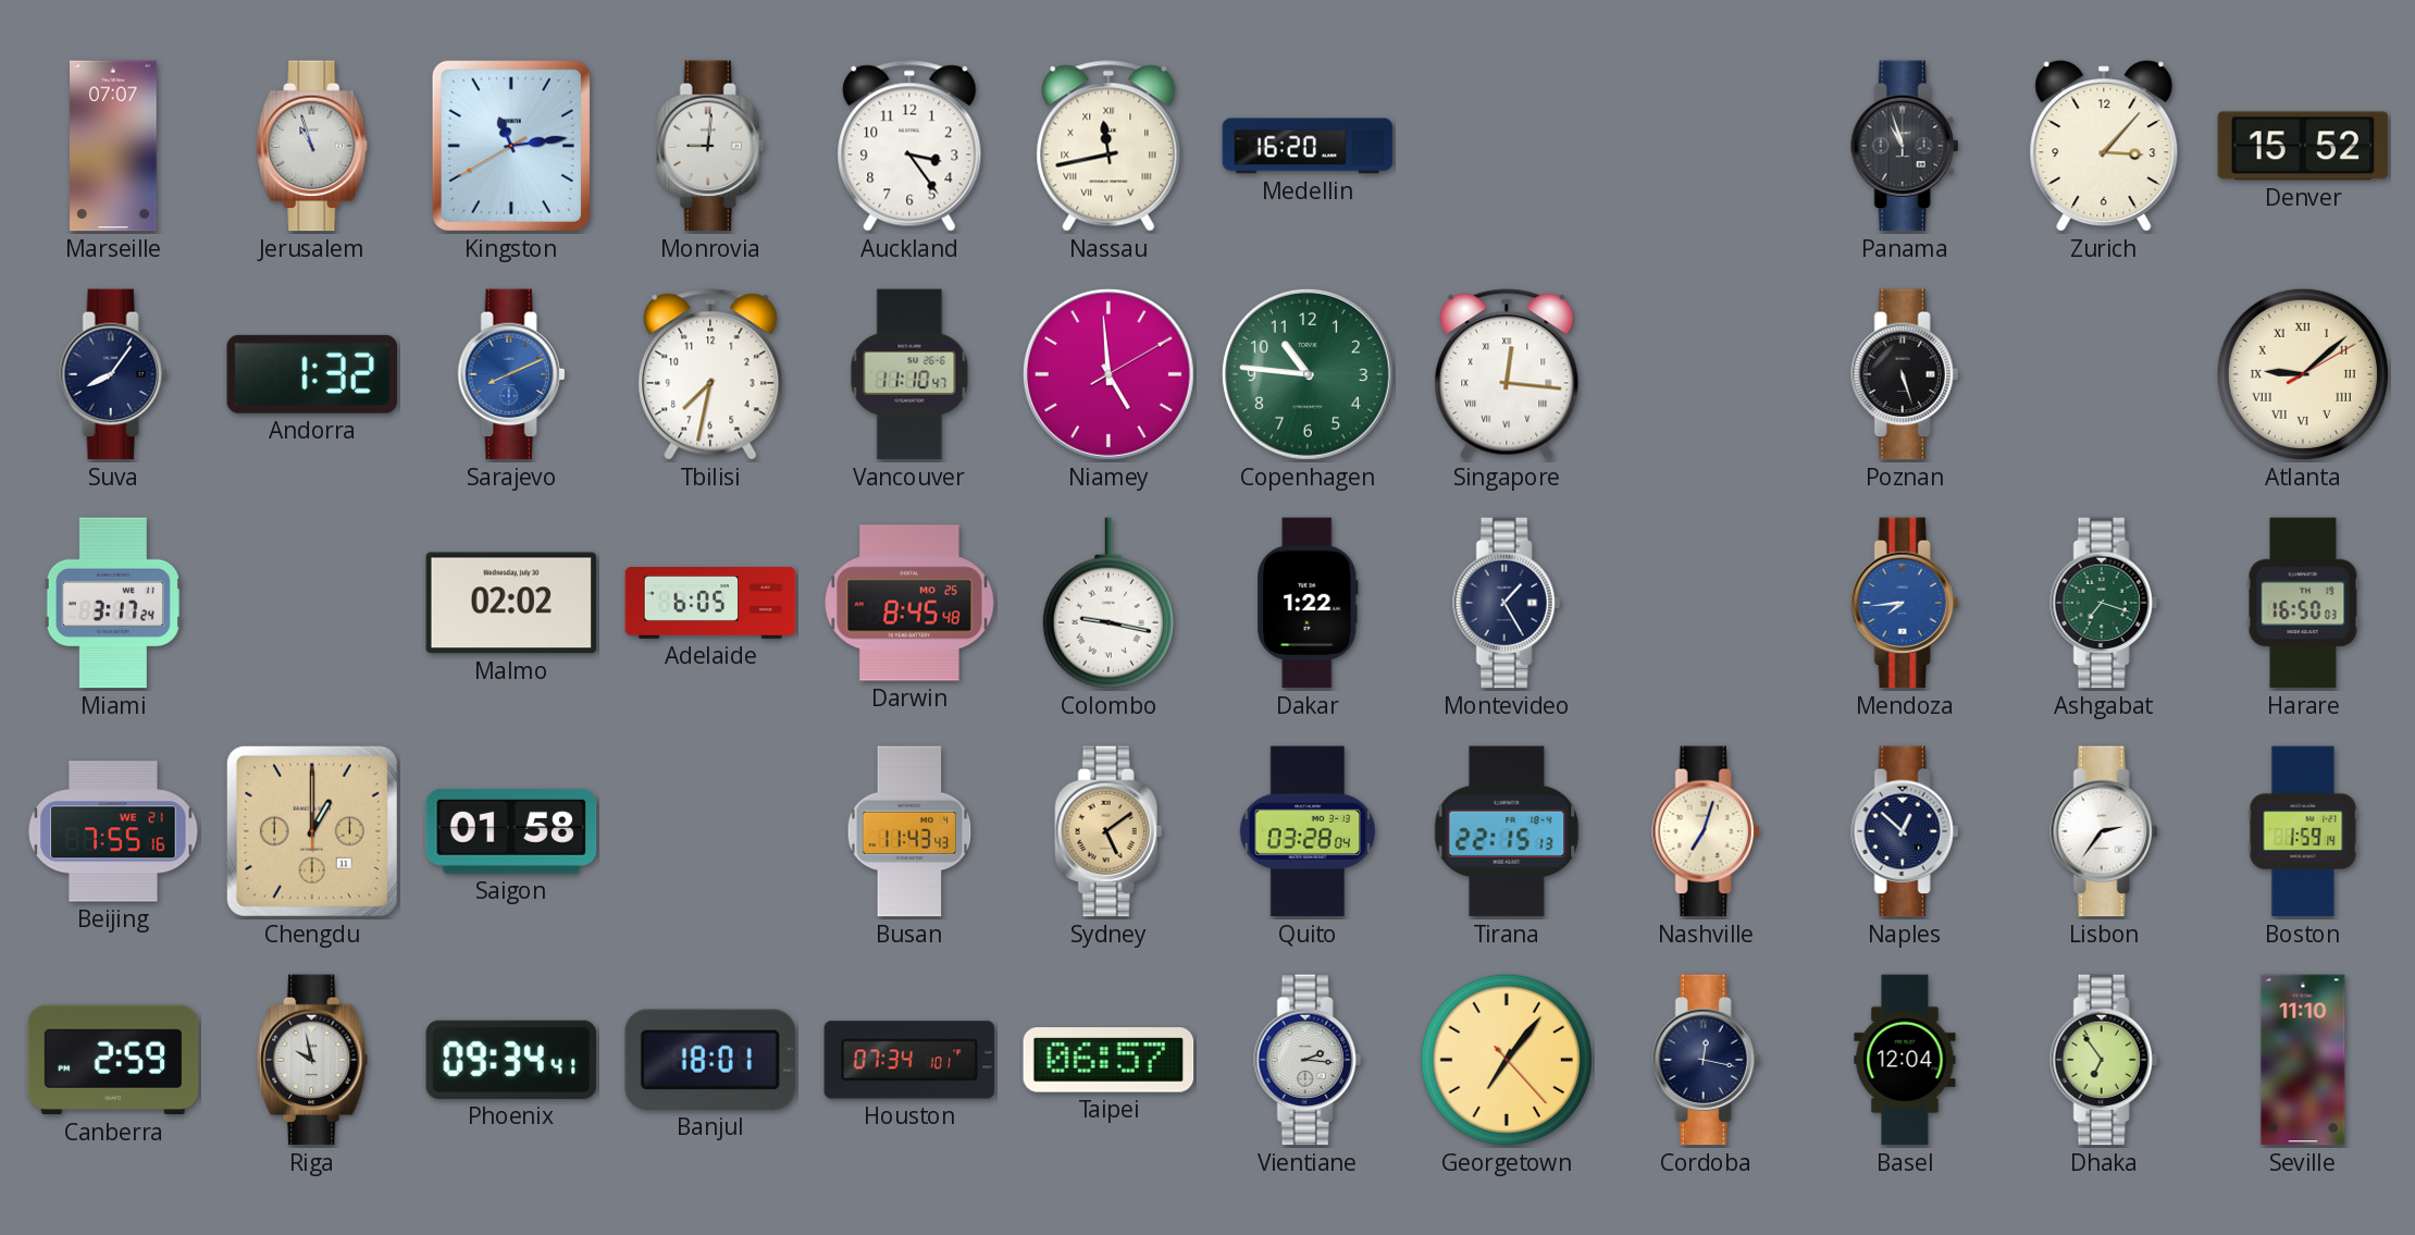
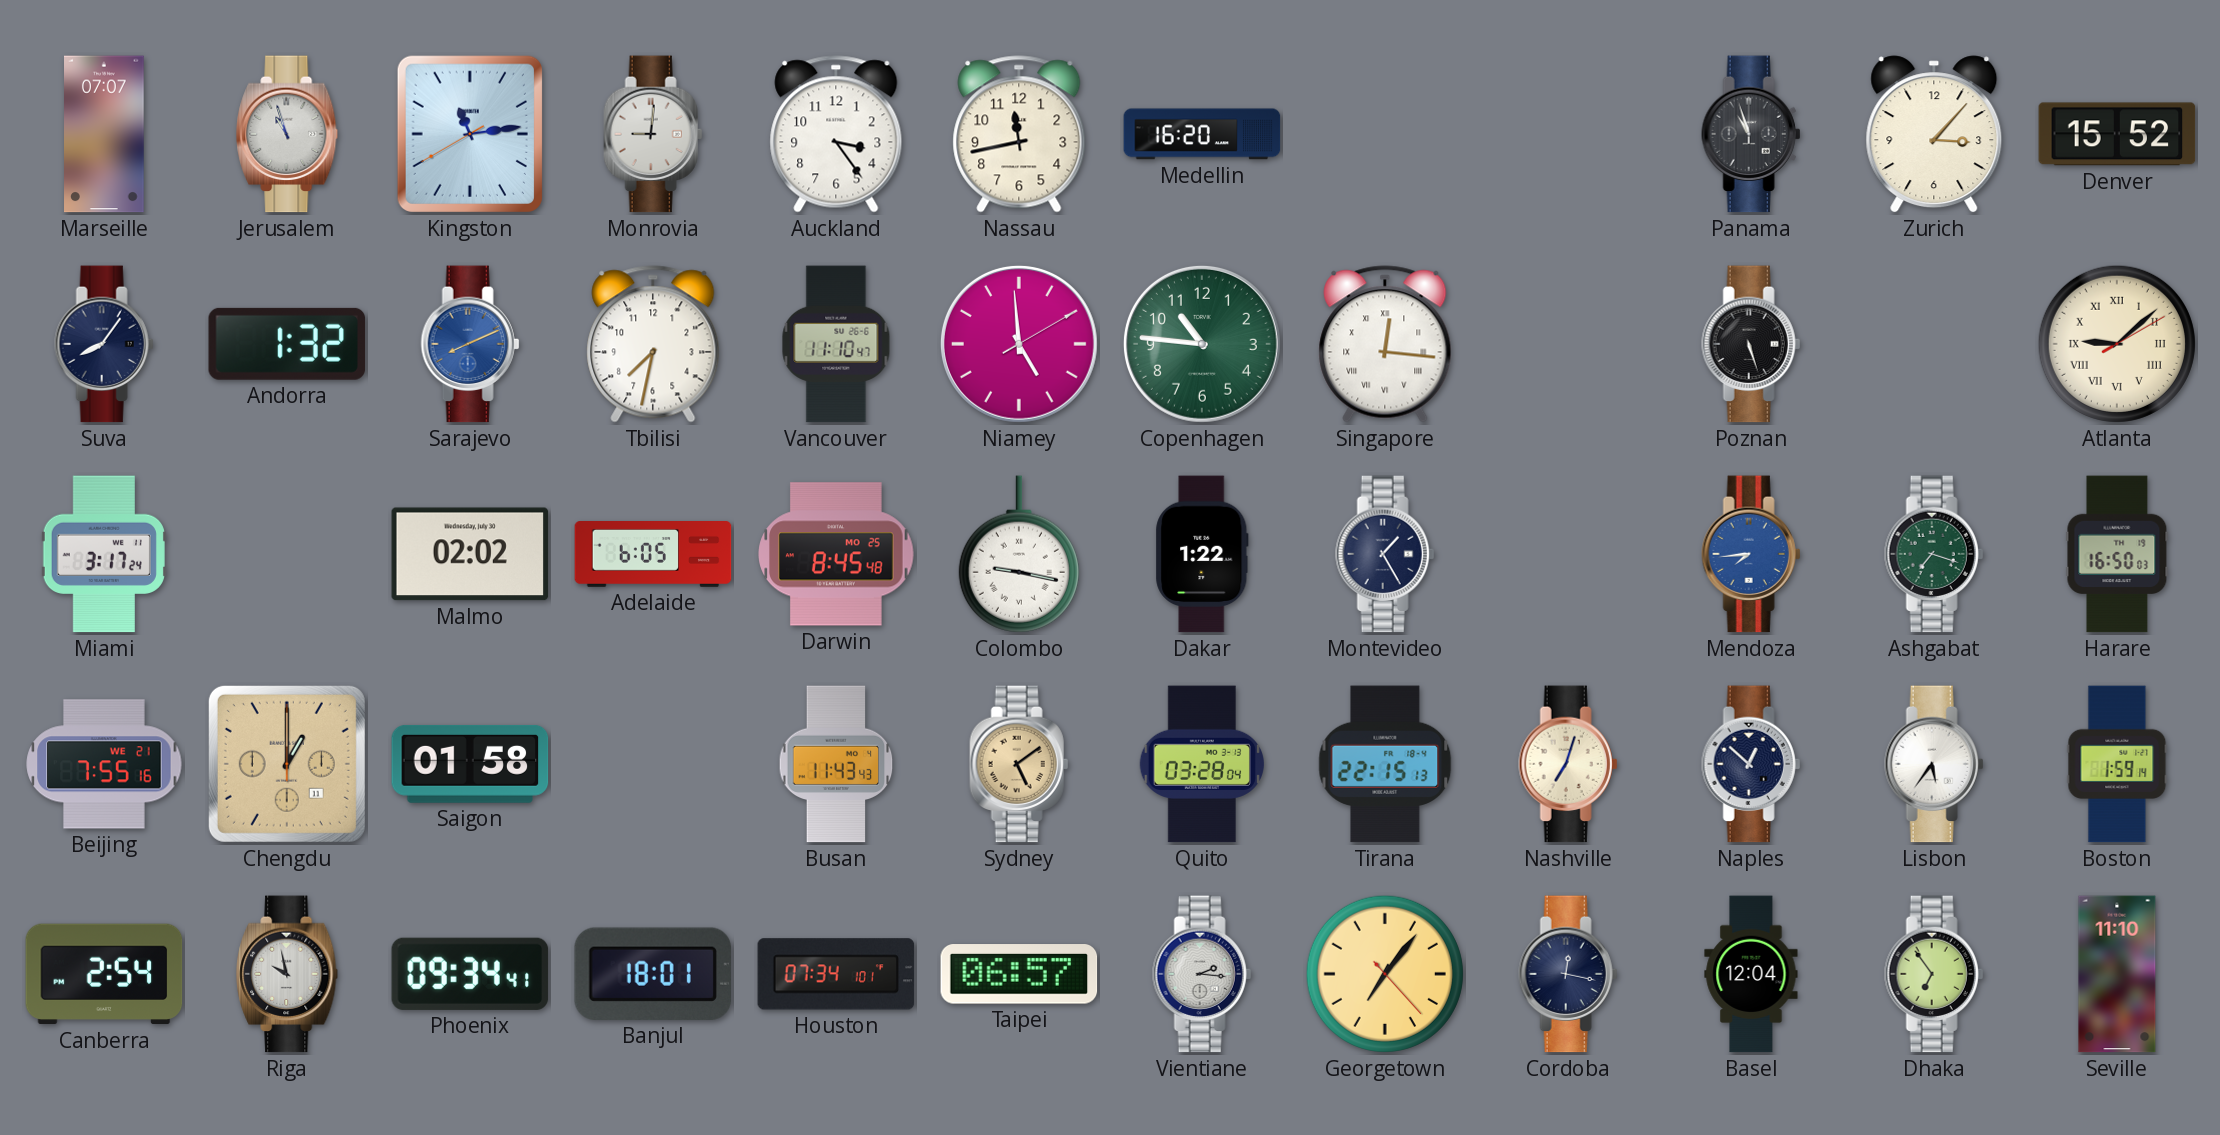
Nassau numerals: Roman -> Arabic
Lisbon: 2:36 -> 5:36
Canberra: 2:59 -> 2:54
